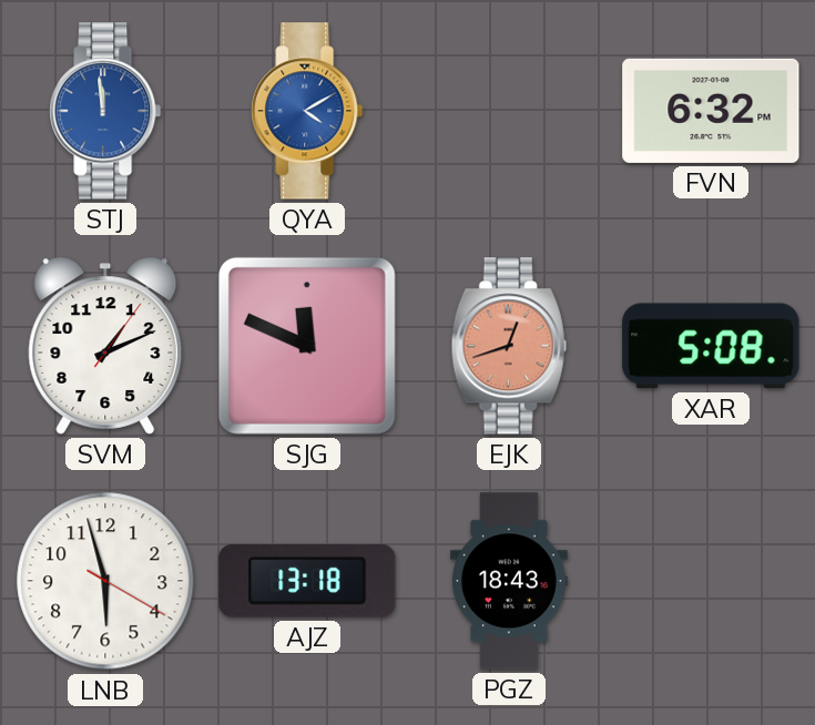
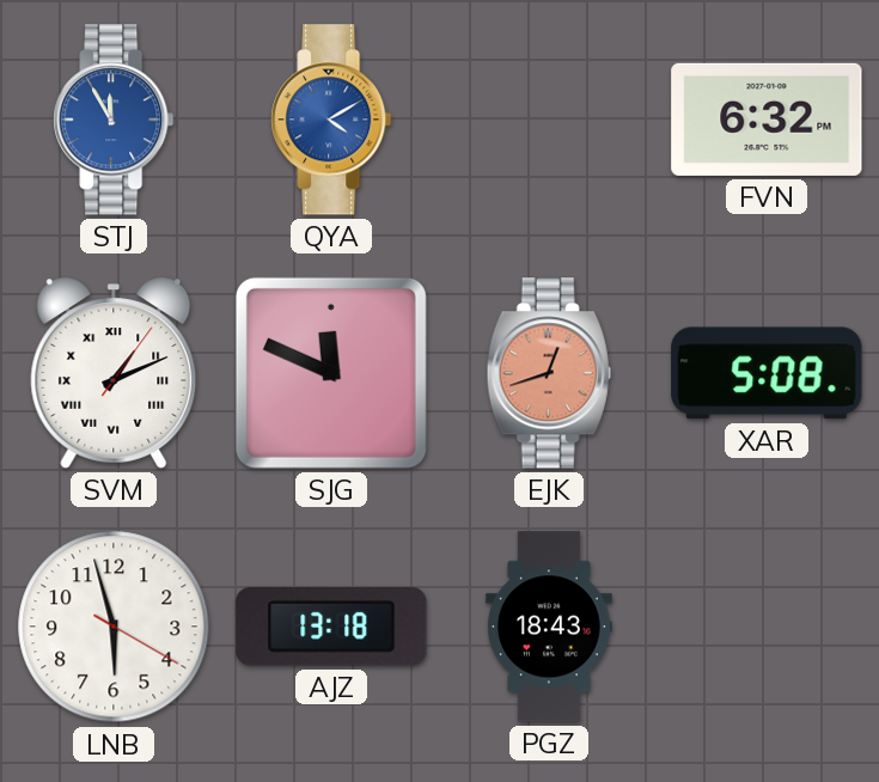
STJ: 11:59 -> 11:55
SVM numerals: Arabic -> Roman
